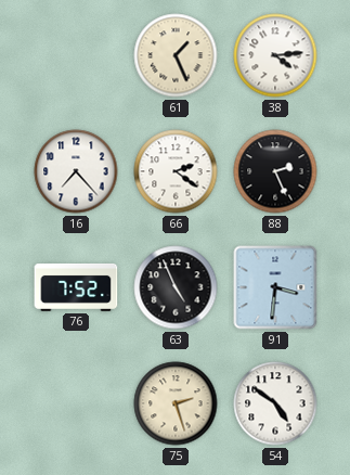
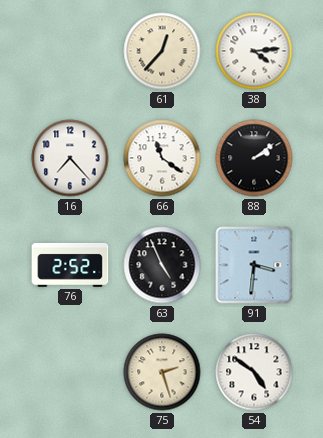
61: 1:26 -> 12:37
66: 2:21 -> 11:21
88: 2:26 -> 2:09
76: 7:52 -> 2:52
